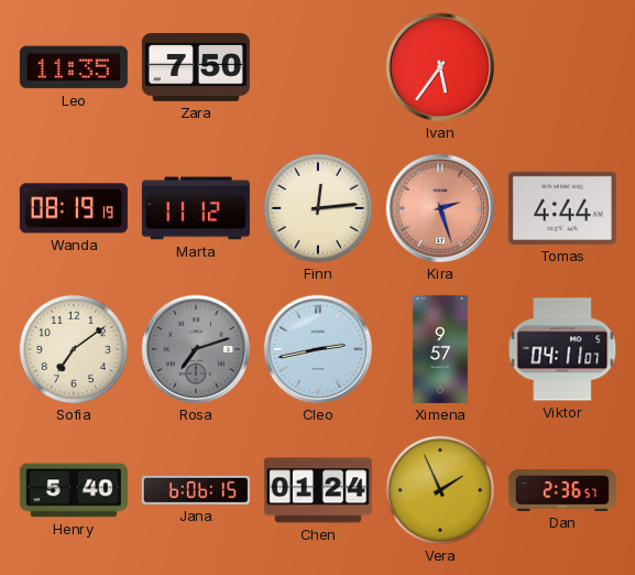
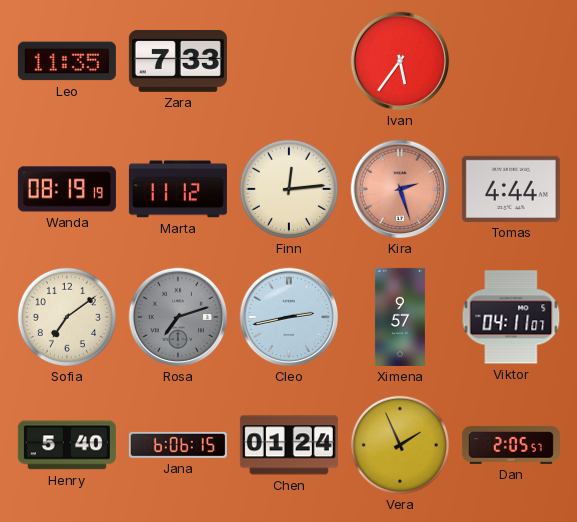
Zara: 7:50 -> 7:33
Dan: 2:36 -> 2:05
